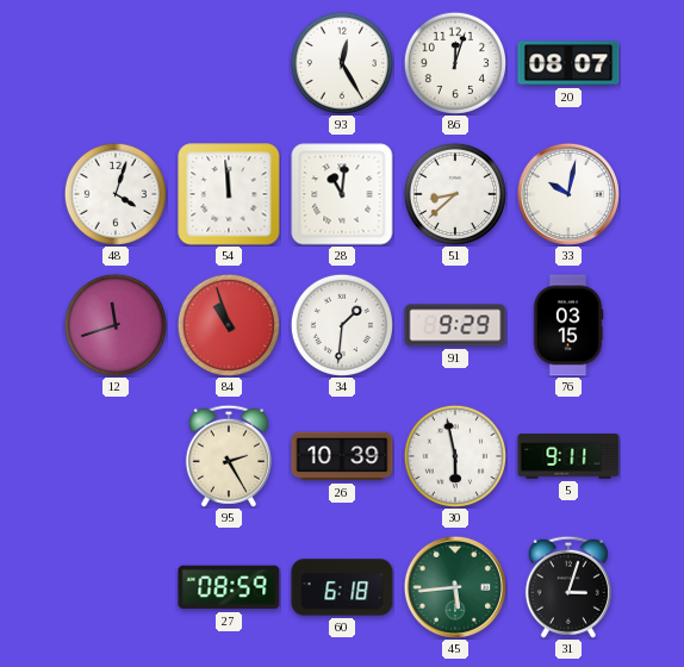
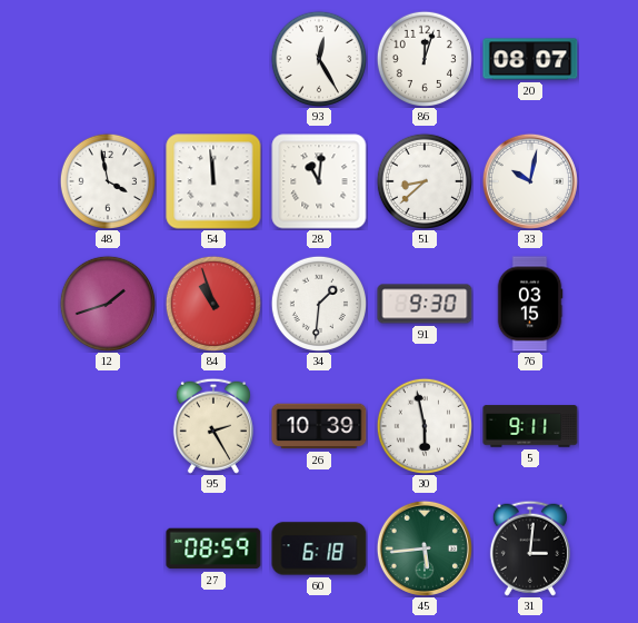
48: 4:03 -> 3:58
12: 11:42 -> 1:42
91: 9:29 -> 9:30
31: 3:03 -> 3:01
